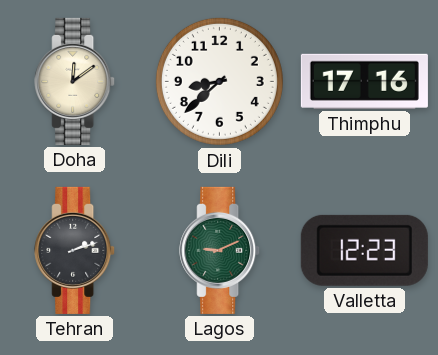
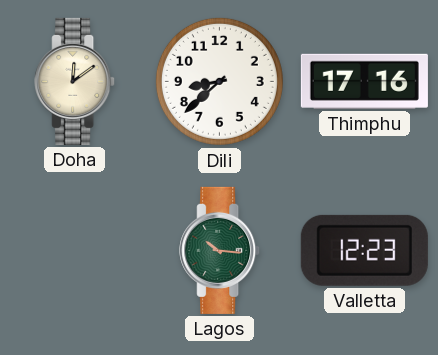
Tehran: 2:12 -> none
Lagos: 9:11 -> 10:16
